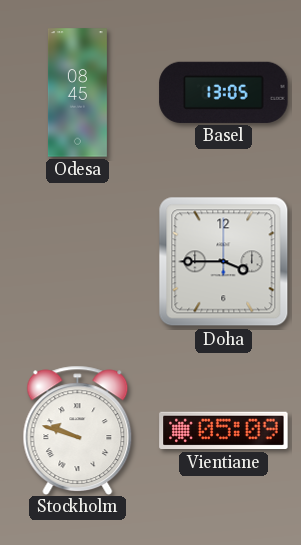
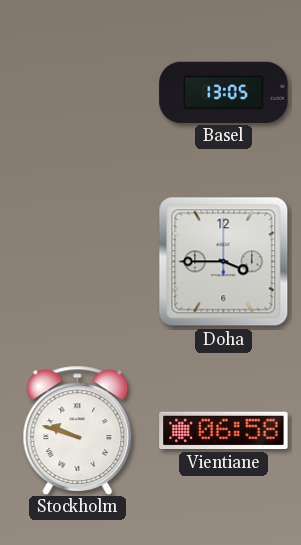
Odesa: 08:45 -> none
Vientiane: 05:09 -> 06:58
